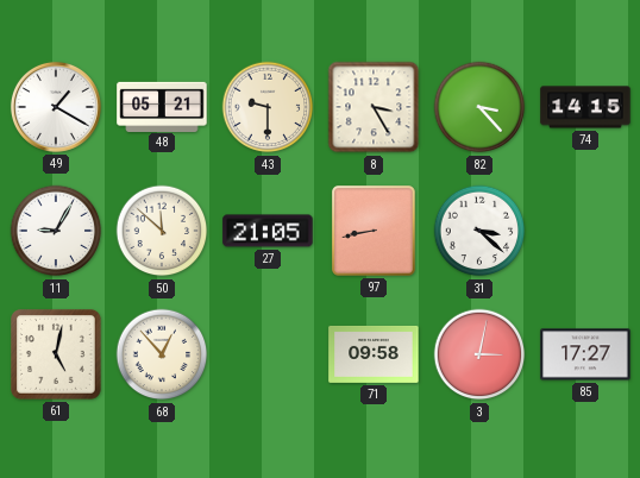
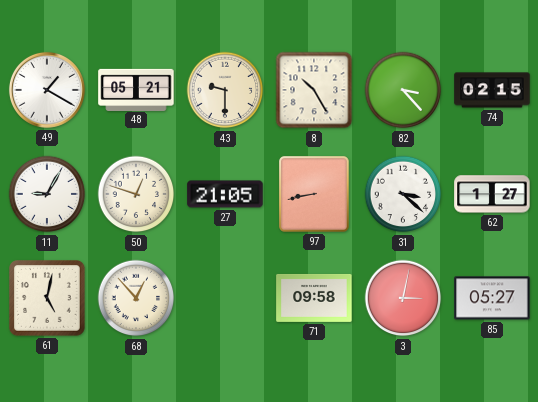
8: 3:25 -> 10:25
74: 14:15 -> 02:15
50: 11:52 -> 12:48
62: none -> 1:27
85: 17:27 -> 05:27
